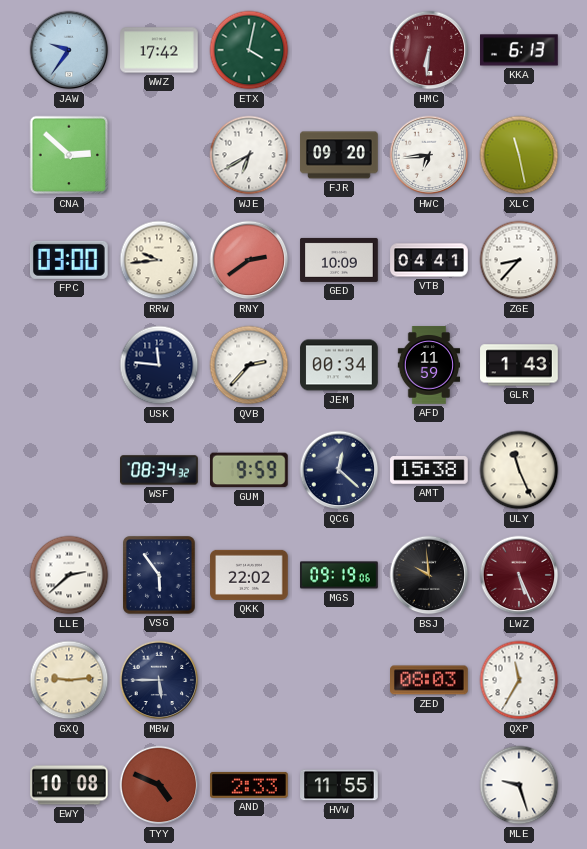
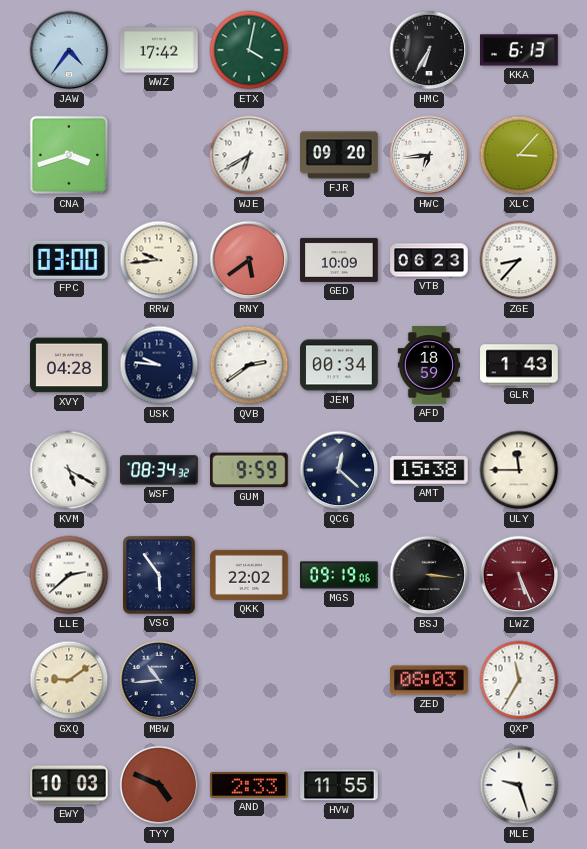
JAW: 9:36 -> 4:36
HMC: 6:31 -> 6:35
HMC dial: burgundy -> black
CNA: 2:52 -> 3:42
XLC: 11:28 -> 3:07
RNY: 2:39 -> 5:39
VTB: 04:41 -> 06:23
XVY: none -> 04:28
USK: 11:46 -> 9:46
QVB: 2:37 -> 2:39
AFD: 11:59 -> 18:59
KVM: none -> 5:20
ULY: 11:26 -> 11:45
BSJ: 9:59 -> 3:16
GXQ: 9:14 -> 9:09
MBW: 5:45 -> 10:44
EWY: 10:08 -> 10:03
